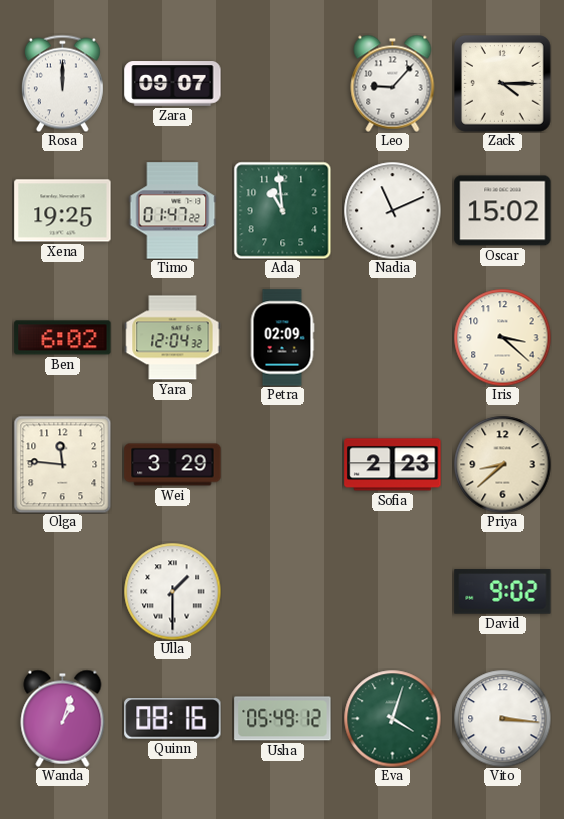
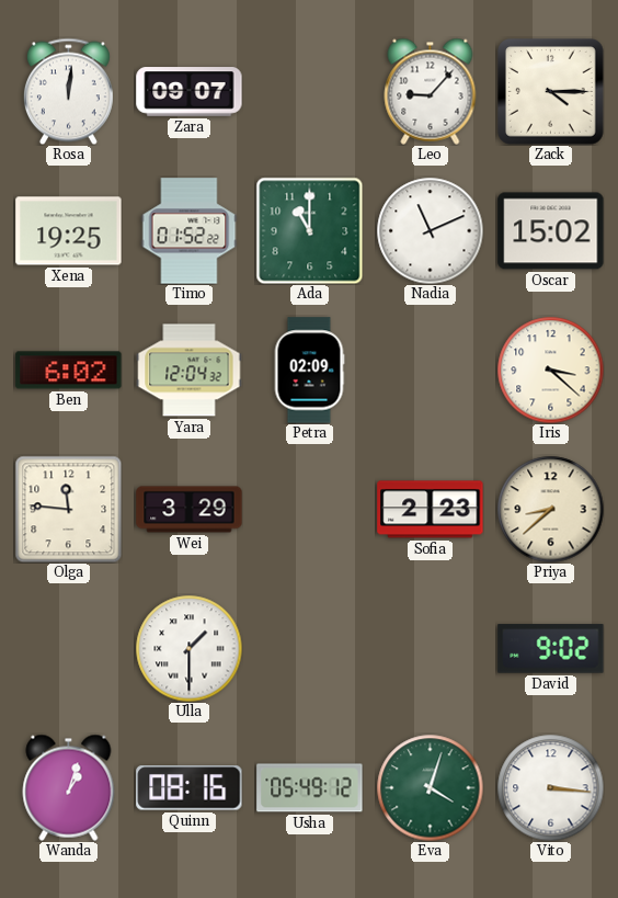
Rosa: 12:00 -> 12:01
Timo: 01:47 -> 01:52
Ada: 10:59 -> 11:00
